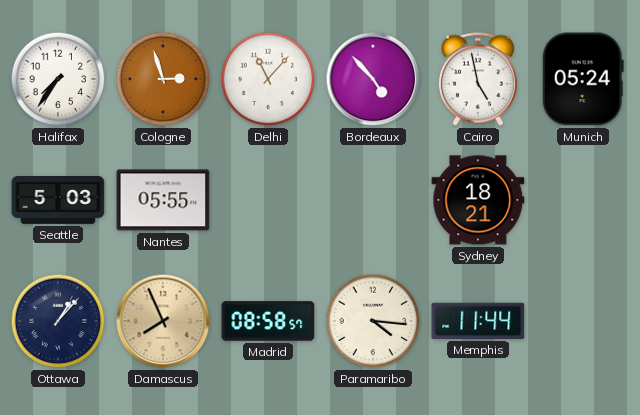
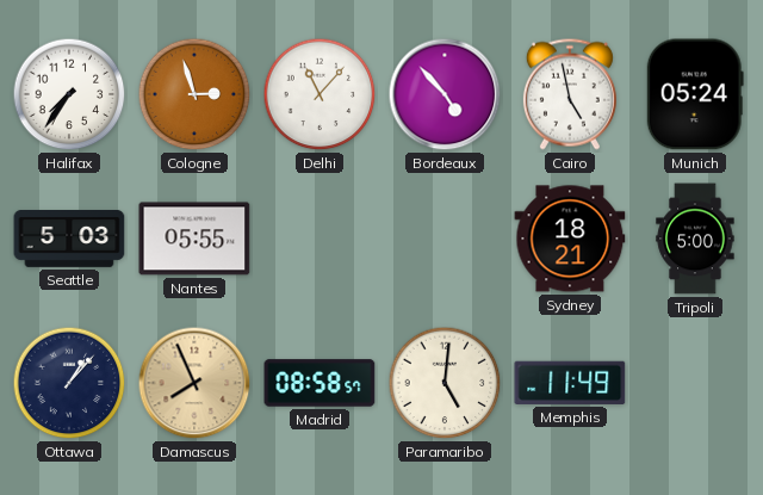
Tripoli: none -> 5:00
Paramaribo: 4:16 -> 5:01
Memphis: 11:44 -> 11:49
